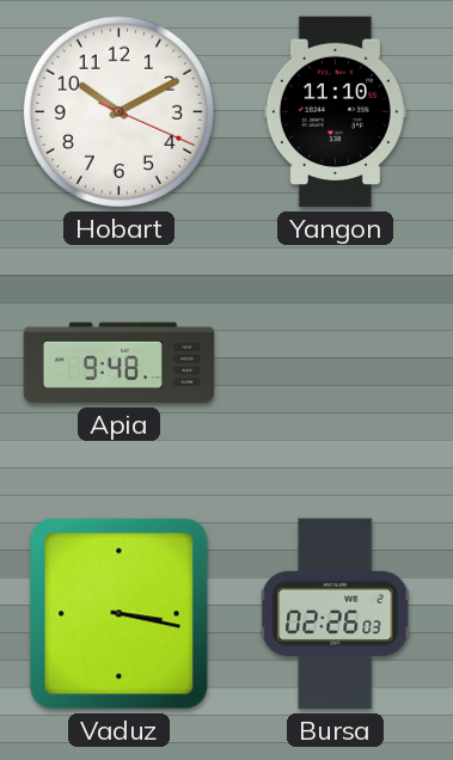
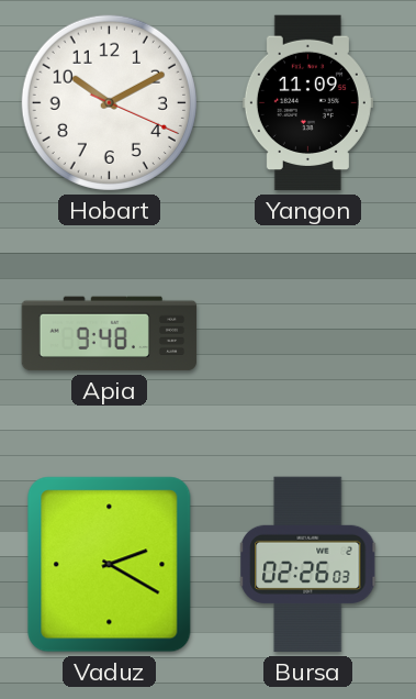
Yangon: 11:10 -> 11:09
Vaduz: 3:17 -> 2:20
